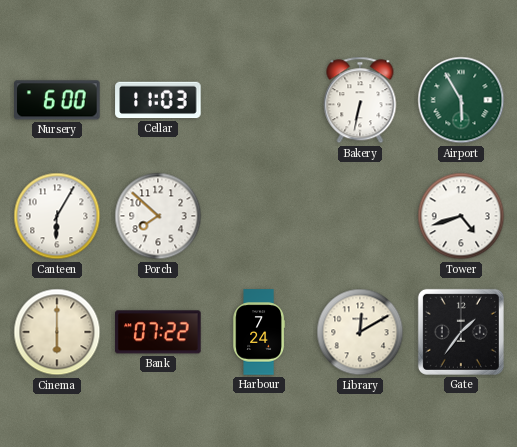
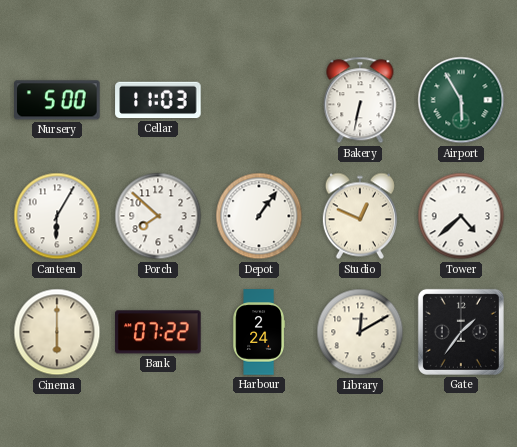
Nursery: 6:00 -> 5:00
Depot: none -> 1:06
Studio: none -> 12:49
Tower: 4:42 -> 4:38
Harbour: 7:24 -> 2:24
